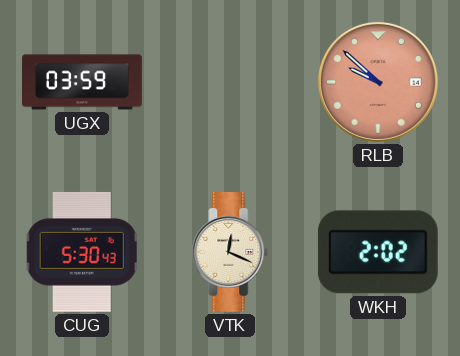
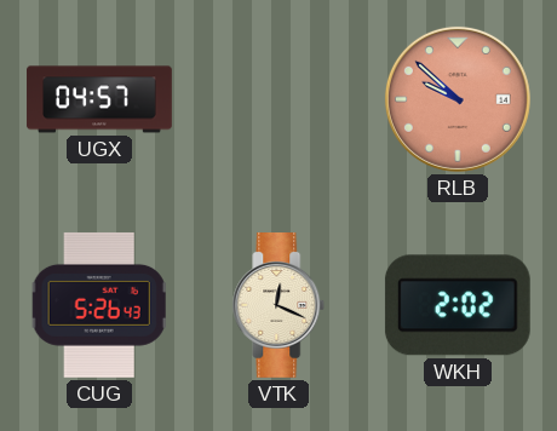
UGX: 03:59 -> 04:57
CUG: 5:30 -> 5:26
